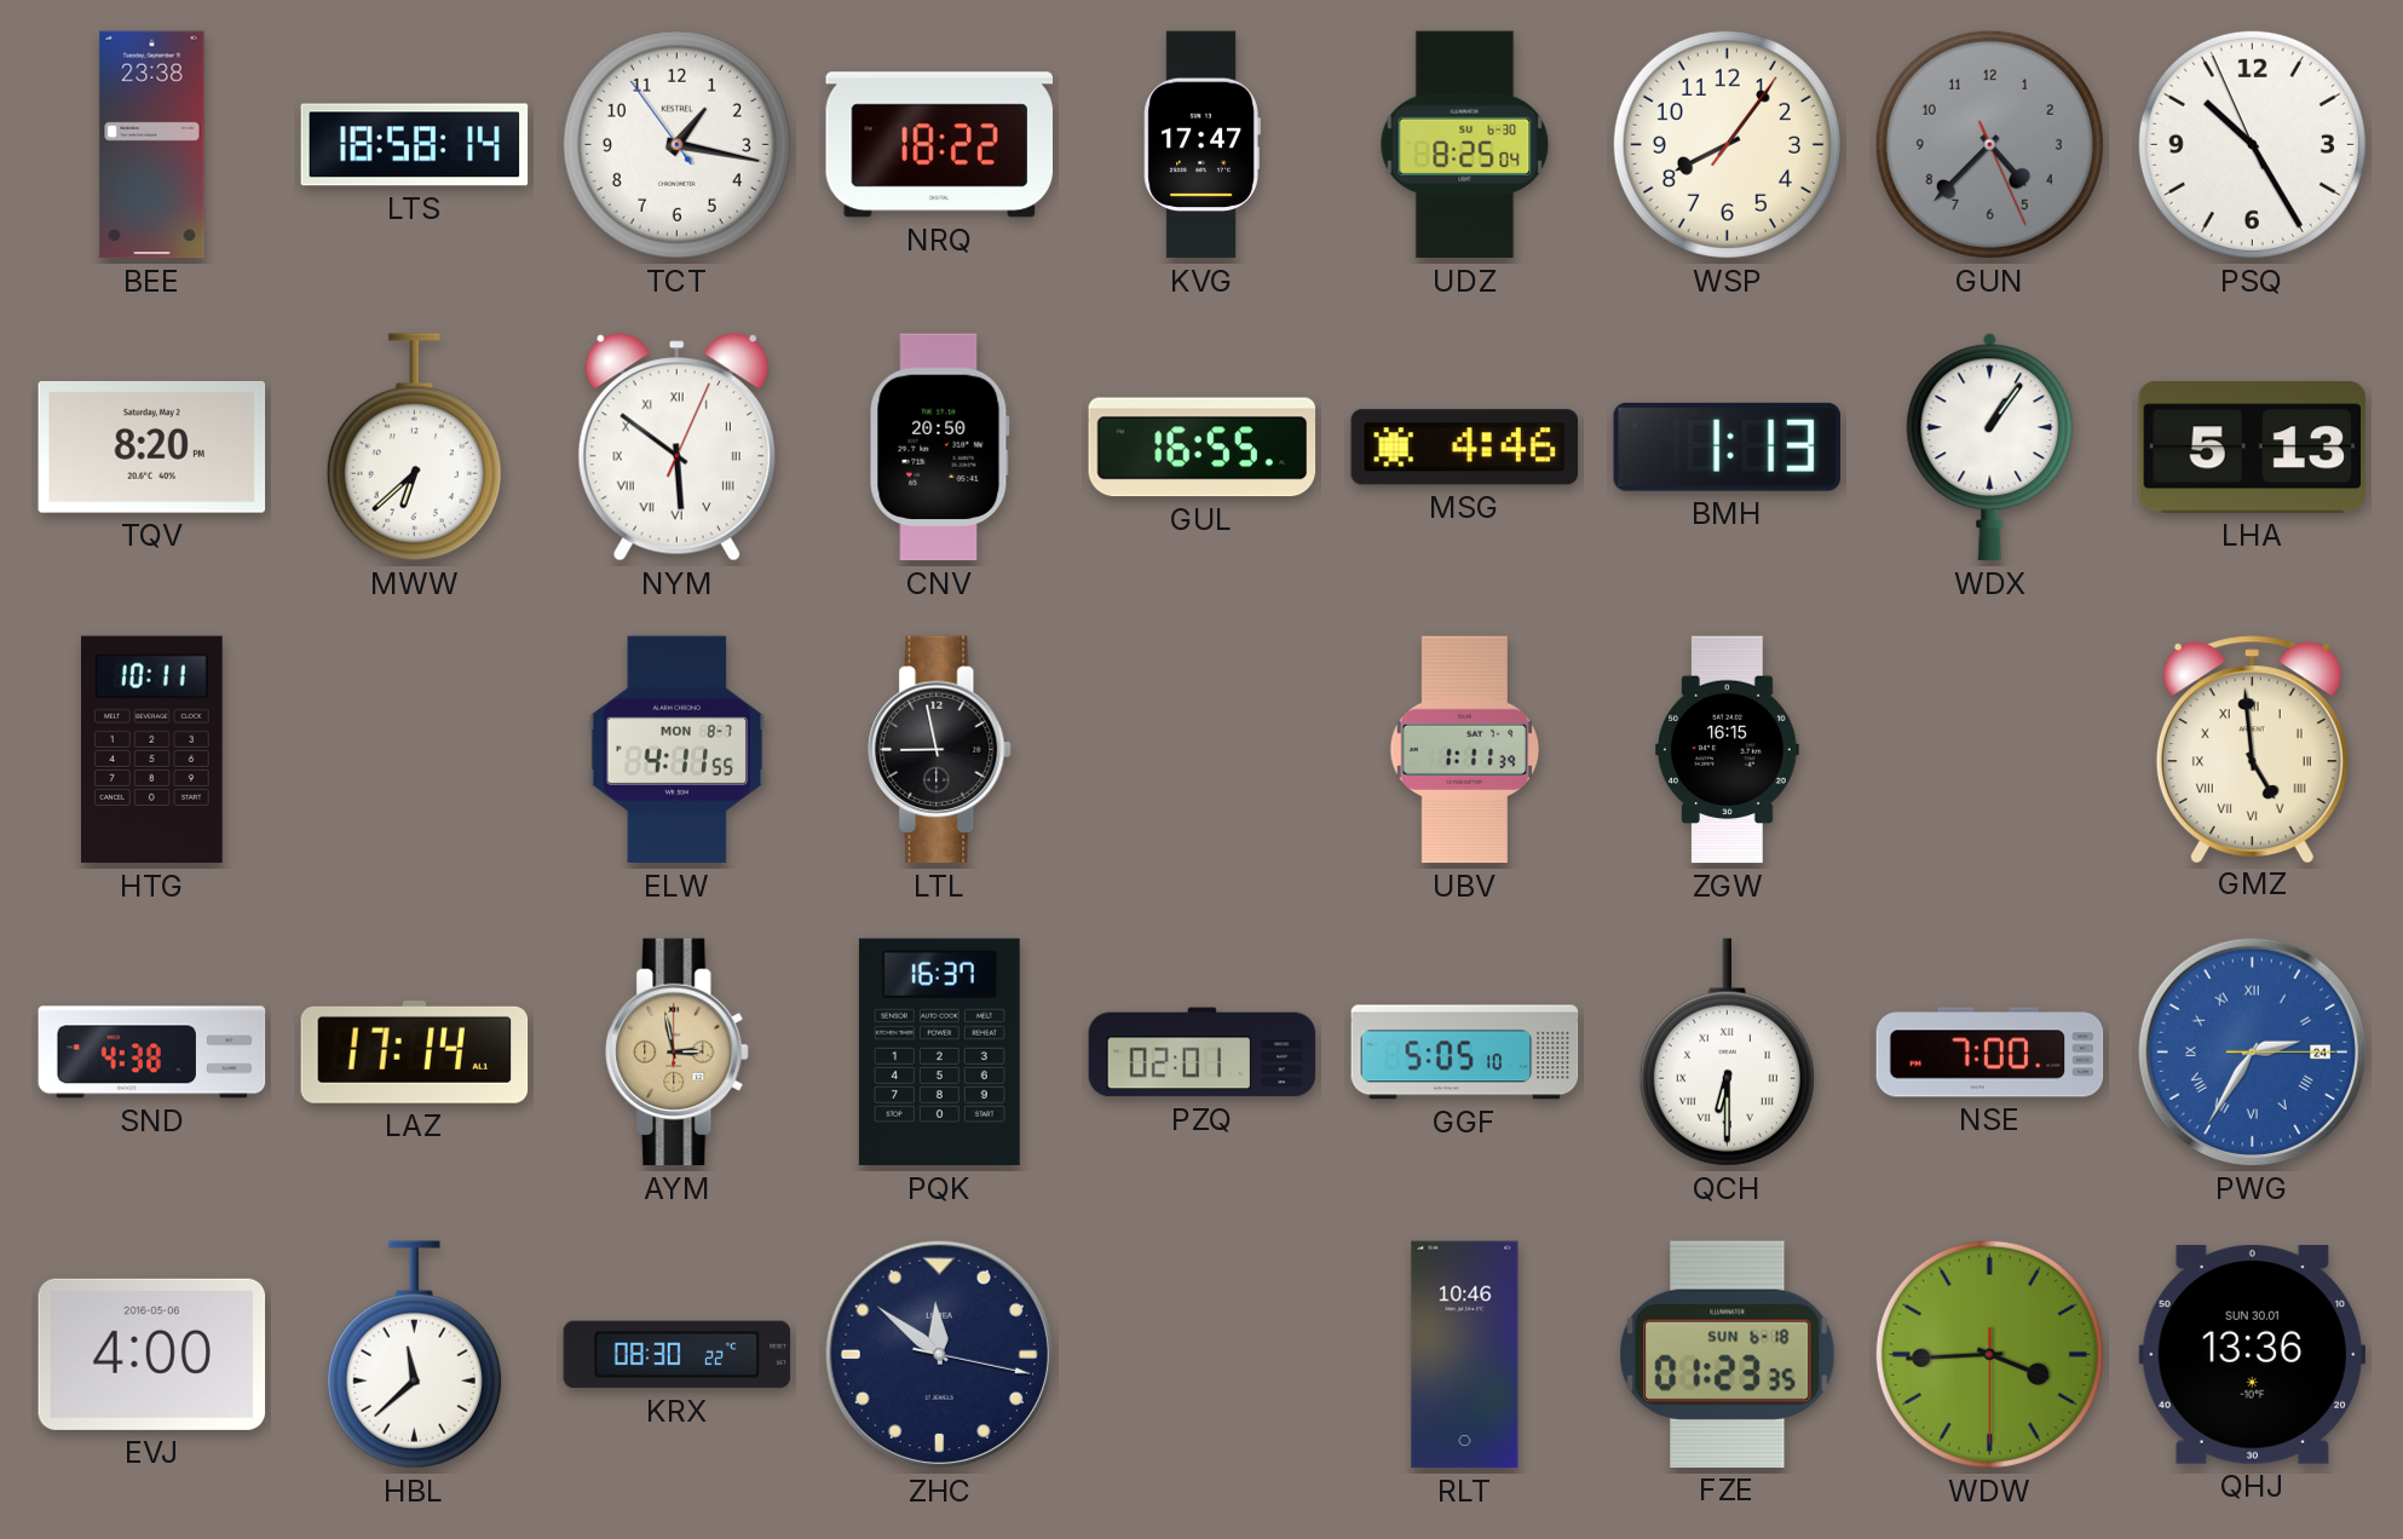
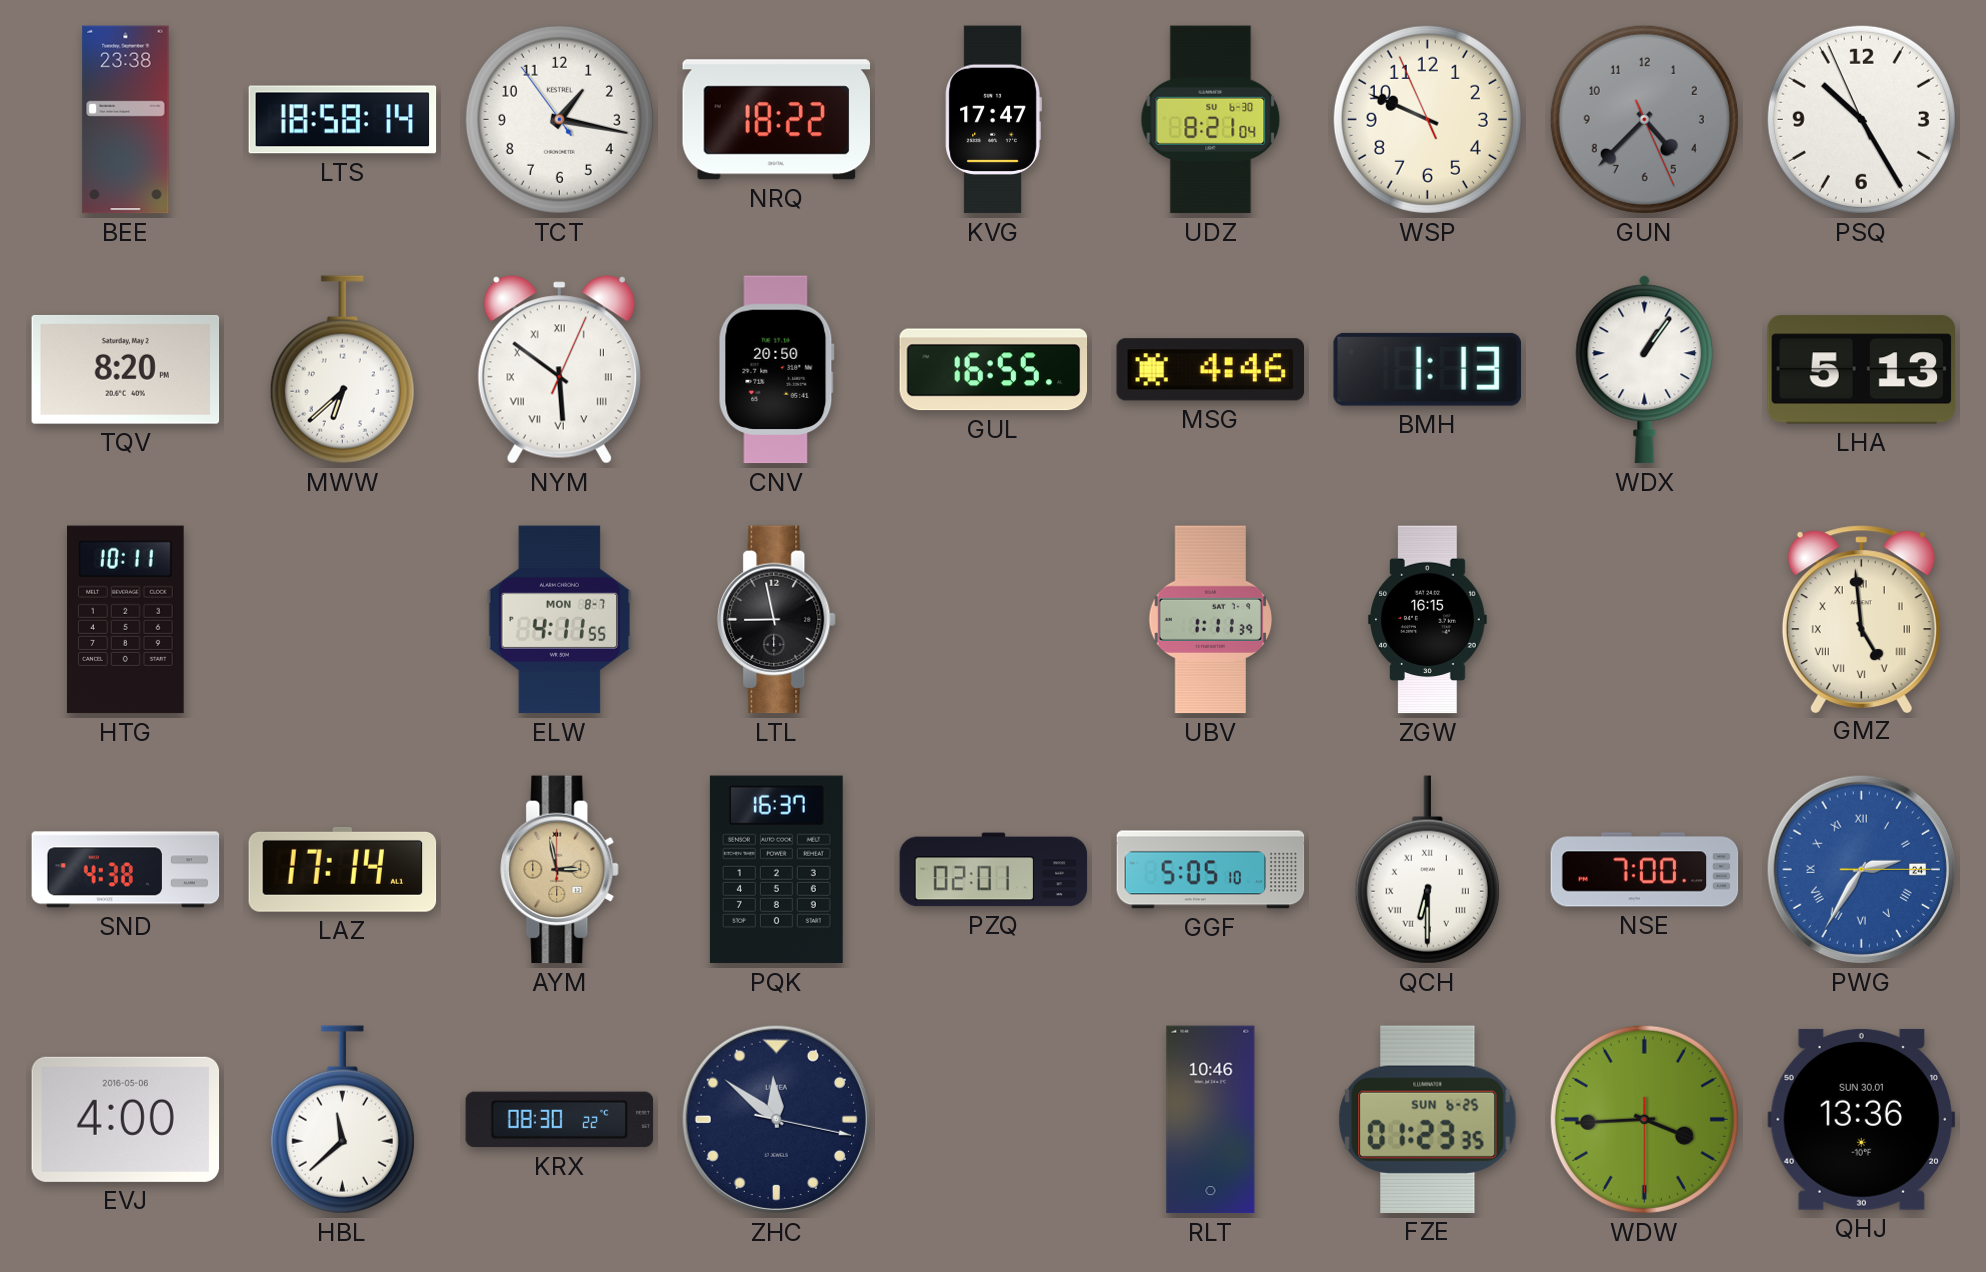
UDZ: 8:25 -> 8:21
WSP: 8:06 -> 9:48
FZE date: SUN 6-18 -> SUN 6-25
